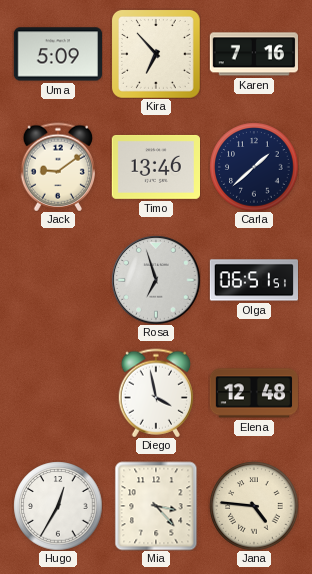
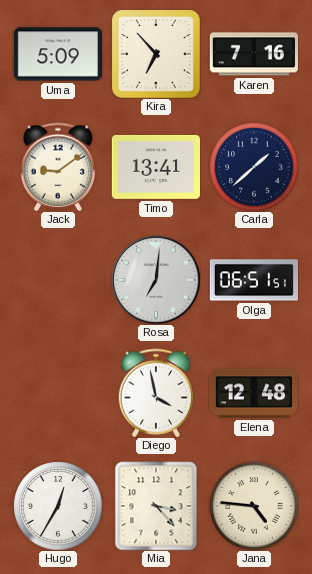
Timo: 13:46 -> 13:41
Rosa: 6:57 -> 7:01
